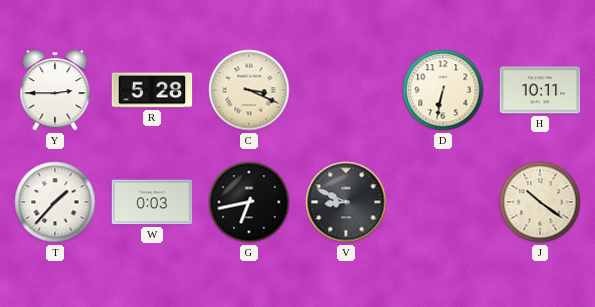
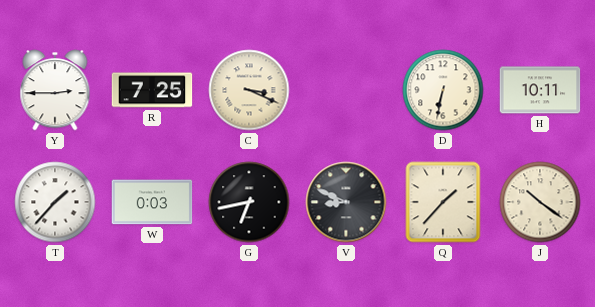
R: 5:28 -> 7:25
Q: none -> 1:37
